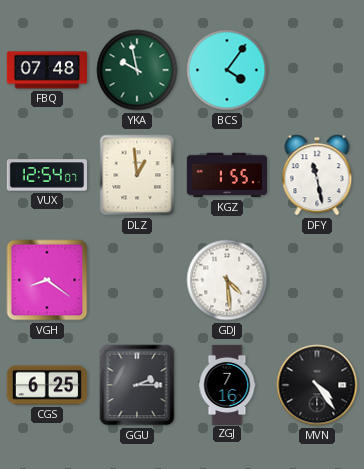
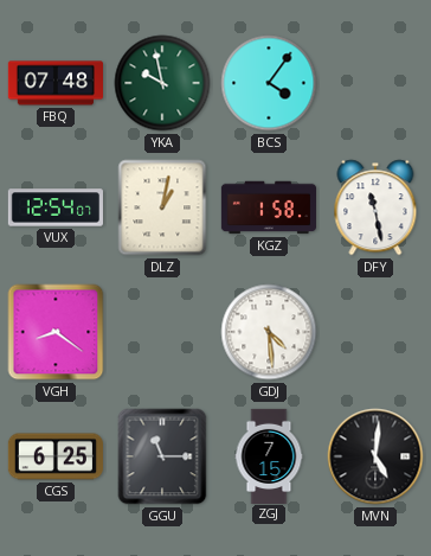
DLZ: 12:59 -> 1:02
KGZ: 1:55 -> 1:58
GGU: 2:15 -> 11:15
ZGJ: 7:16 -> 7:15
MVN: 4:24 -> 5:01
